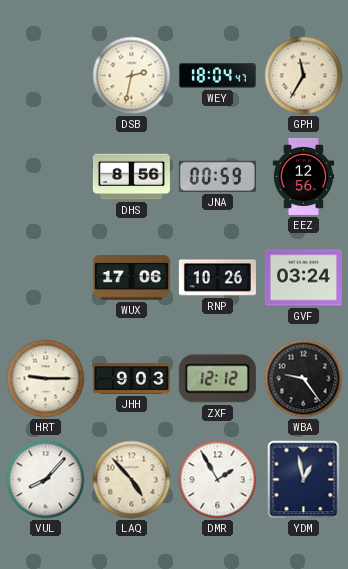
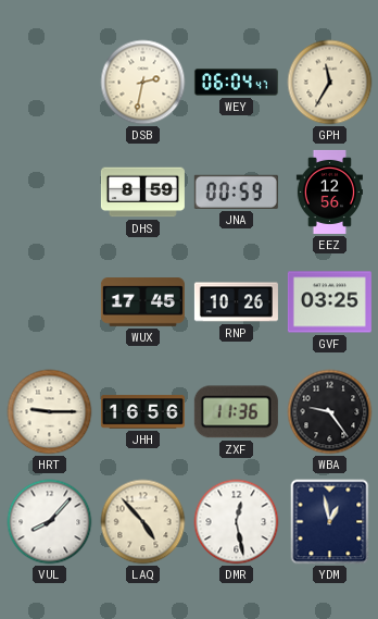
WEY: 18:04 -> 06:04
DHS: 8:56 -> 8:59
WUX: 17:06 -> 17:45
GVF: 03:24 -> 03:25
JHH: 9:03 -> 16:56
ZXF: 12:12 -> 11:36
DMR: 1:55 -> 12:28
